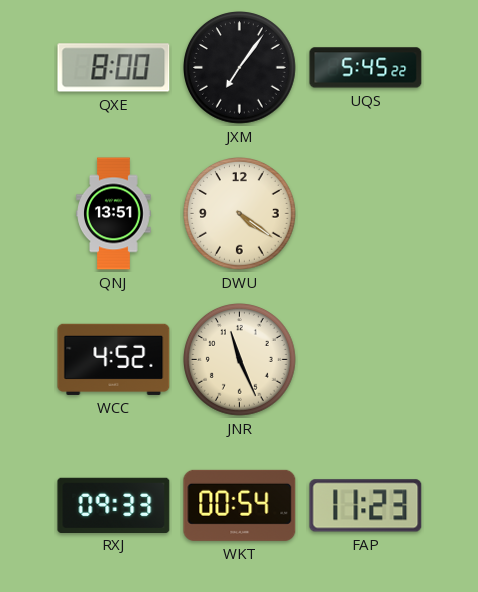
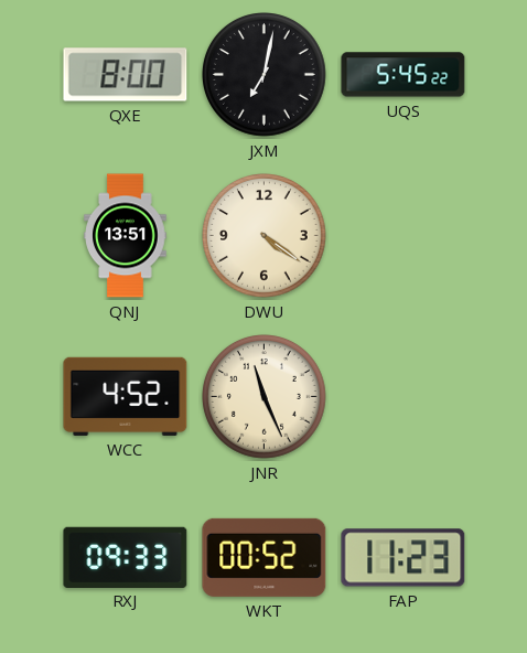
JXM: 7:06 -> 7:02
WKT: 00:54 -> 00:52
